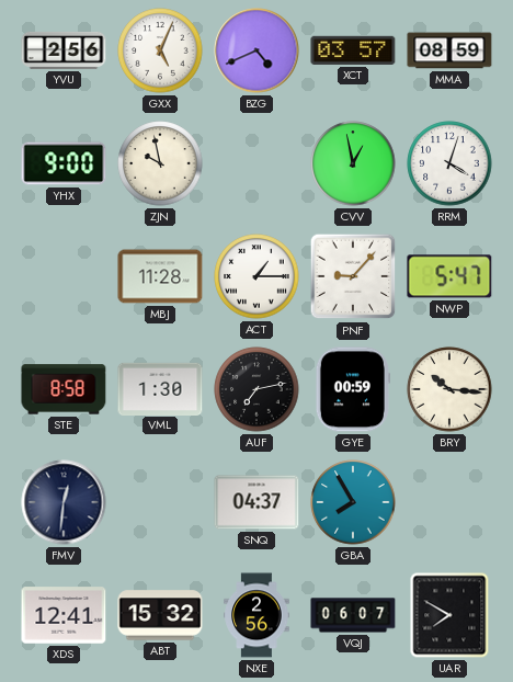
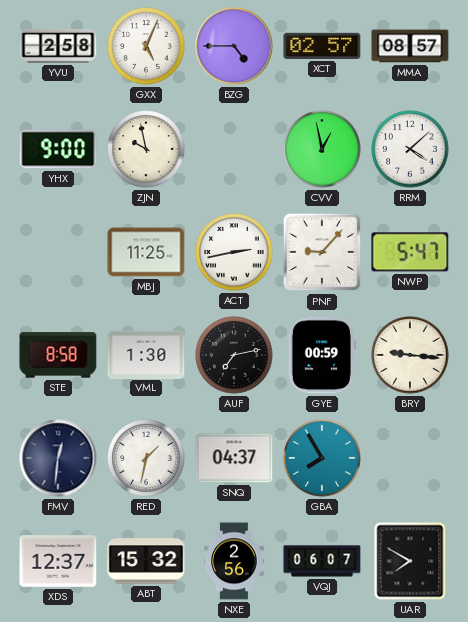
YVU: 2:56 -> 2:58
BZG: 4:41 -> 4:45
XCT: 03:57 -> 02:57
MMA: 08:59 -> 08:57
RRM: 4:03 -> 4:08
MBJ: 11:28 -> 11:25
ACT: 1:15 -> 2:43
BRY: 10:16 -> 9:16
RED: none -> 1:32
XDS: 12:41 -> 12:37
